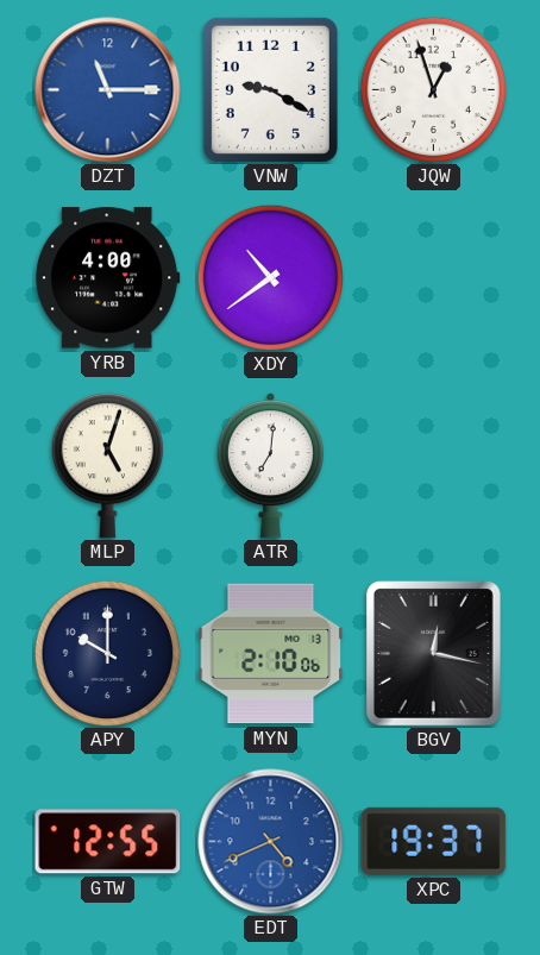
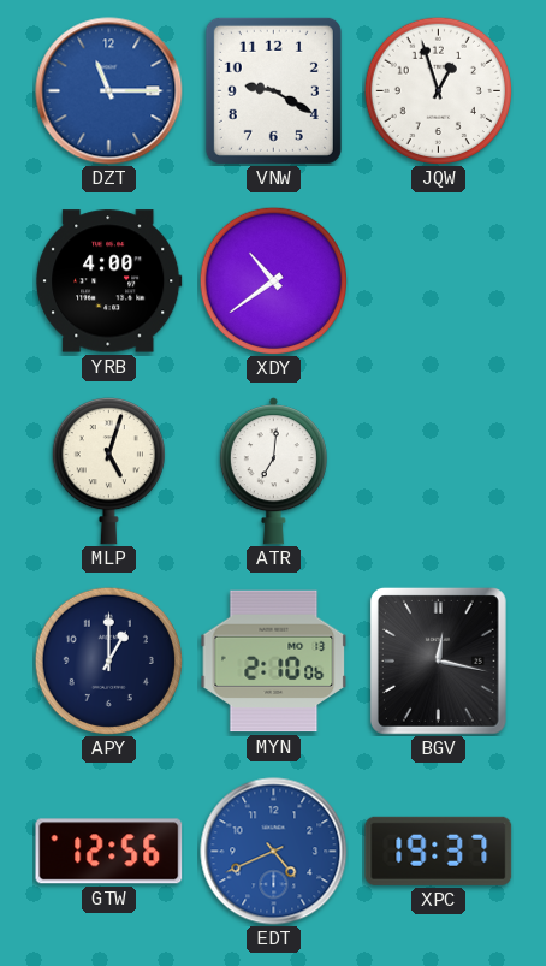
APY: 10:00 -> 1:00
GTW: 12:55 -> 12:56
